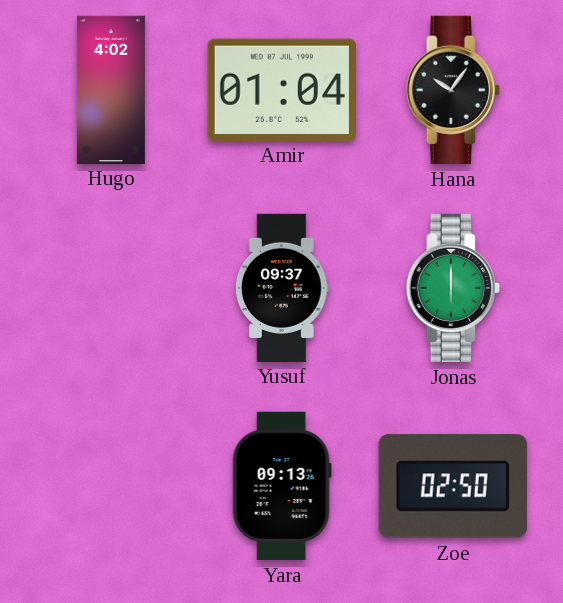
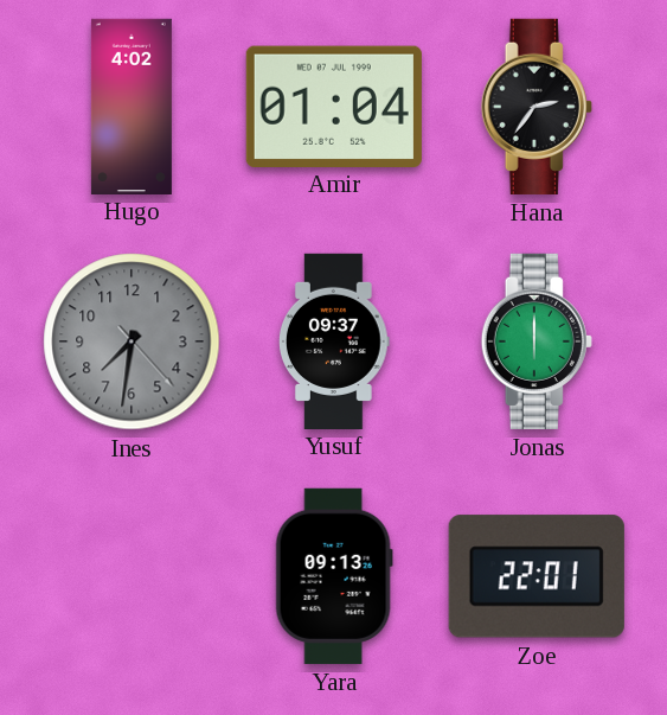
Hana: 10:06 -> 2:36
Ines: none -> 7:31
Zoe: 02:50 -> 22:01
